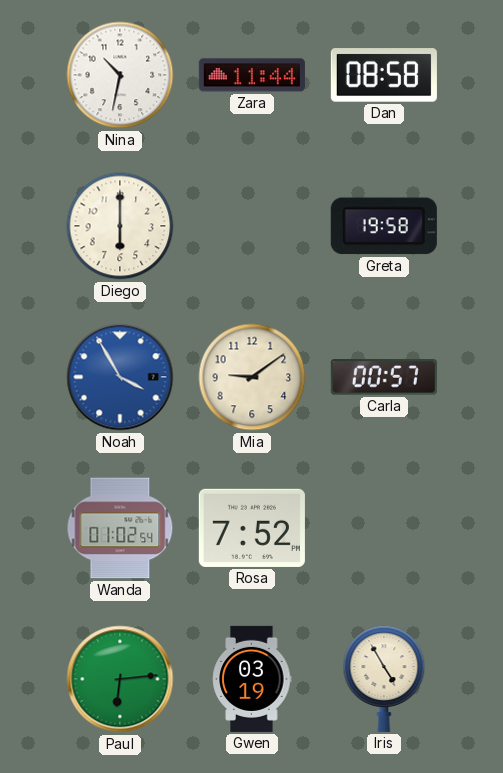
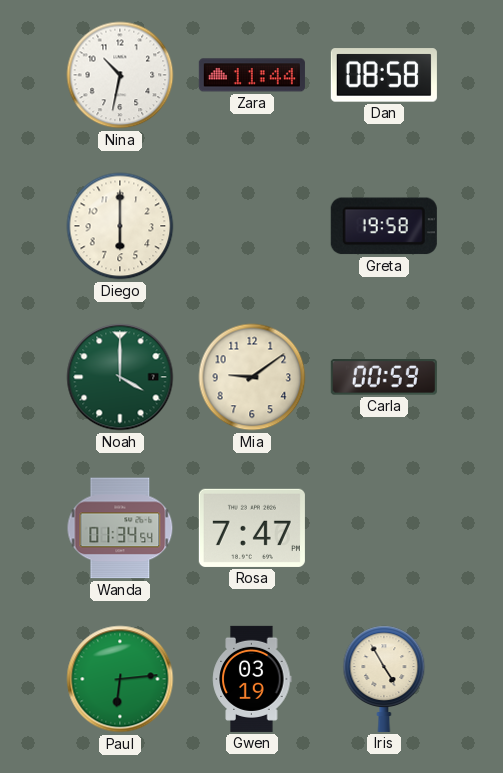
Noah: 3:55 -> 4:00
Noah dial: blue -> green
Carla: 00:57 -> 00:59
Wanda: 01:02 -> 01:34
Rosa: 7:52 -> 7:47
